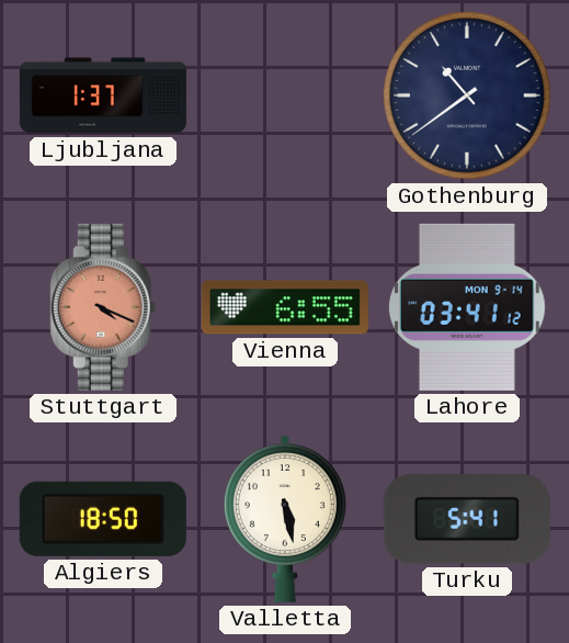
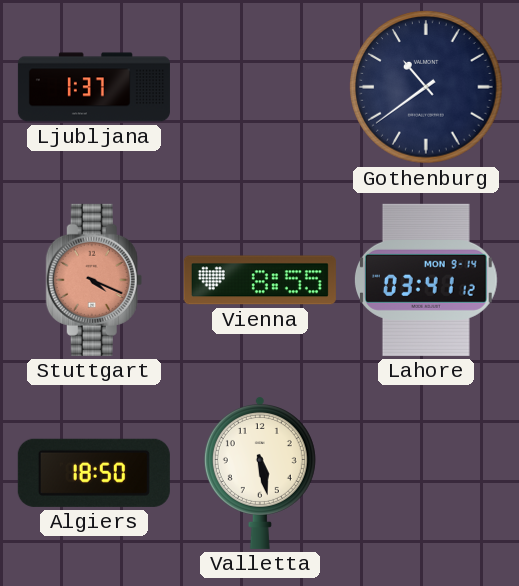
Vienna: 6:55 -> 8:55
Turku: 5:41 -> none
